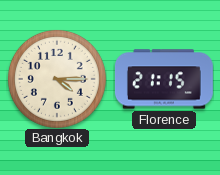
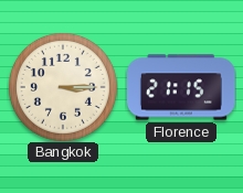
Bangkok: 4:15 -> 3:15
